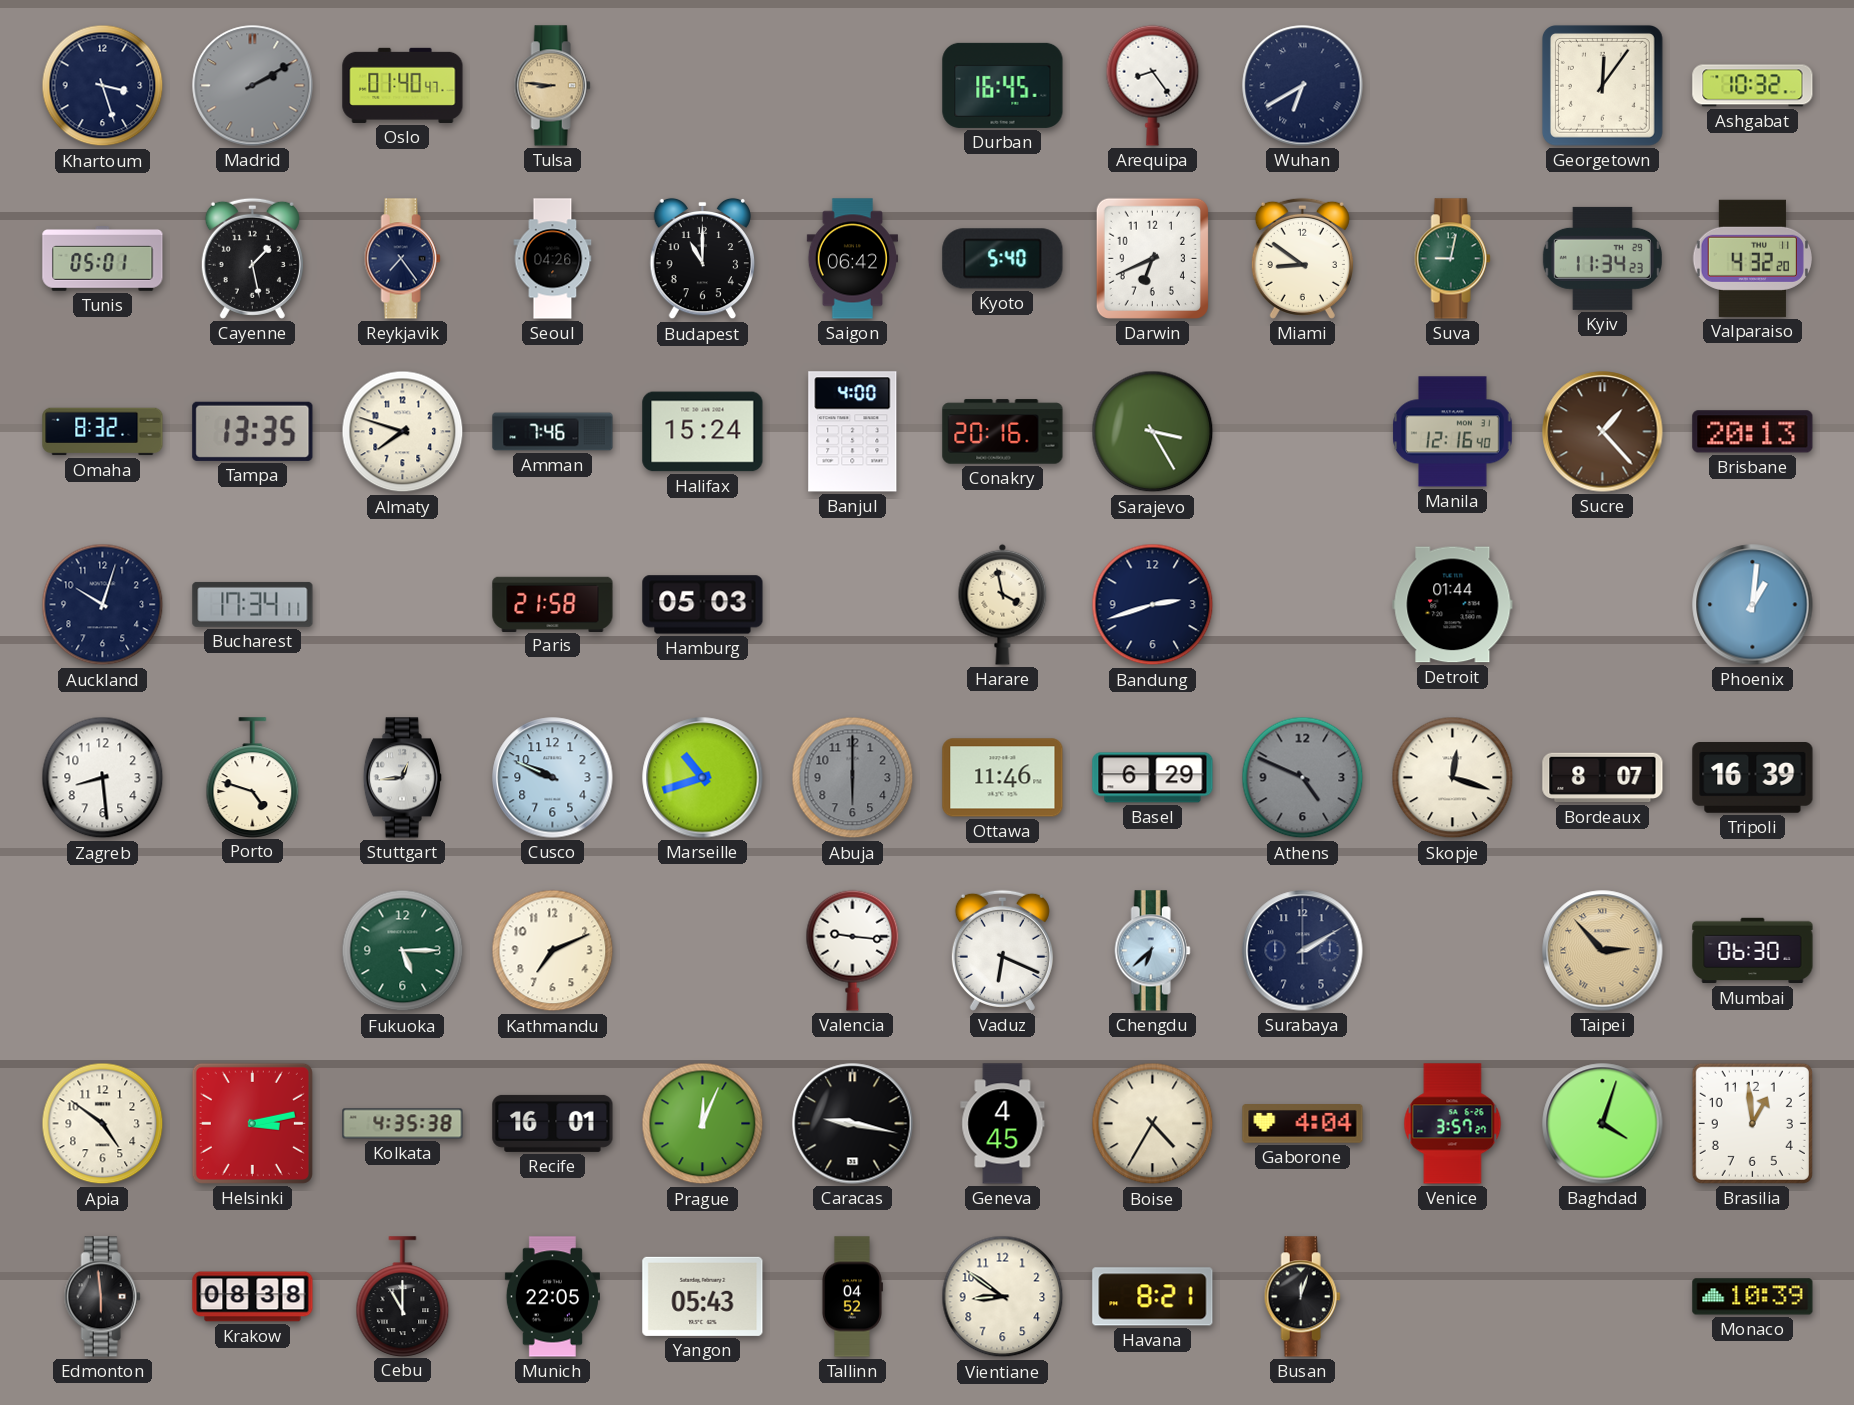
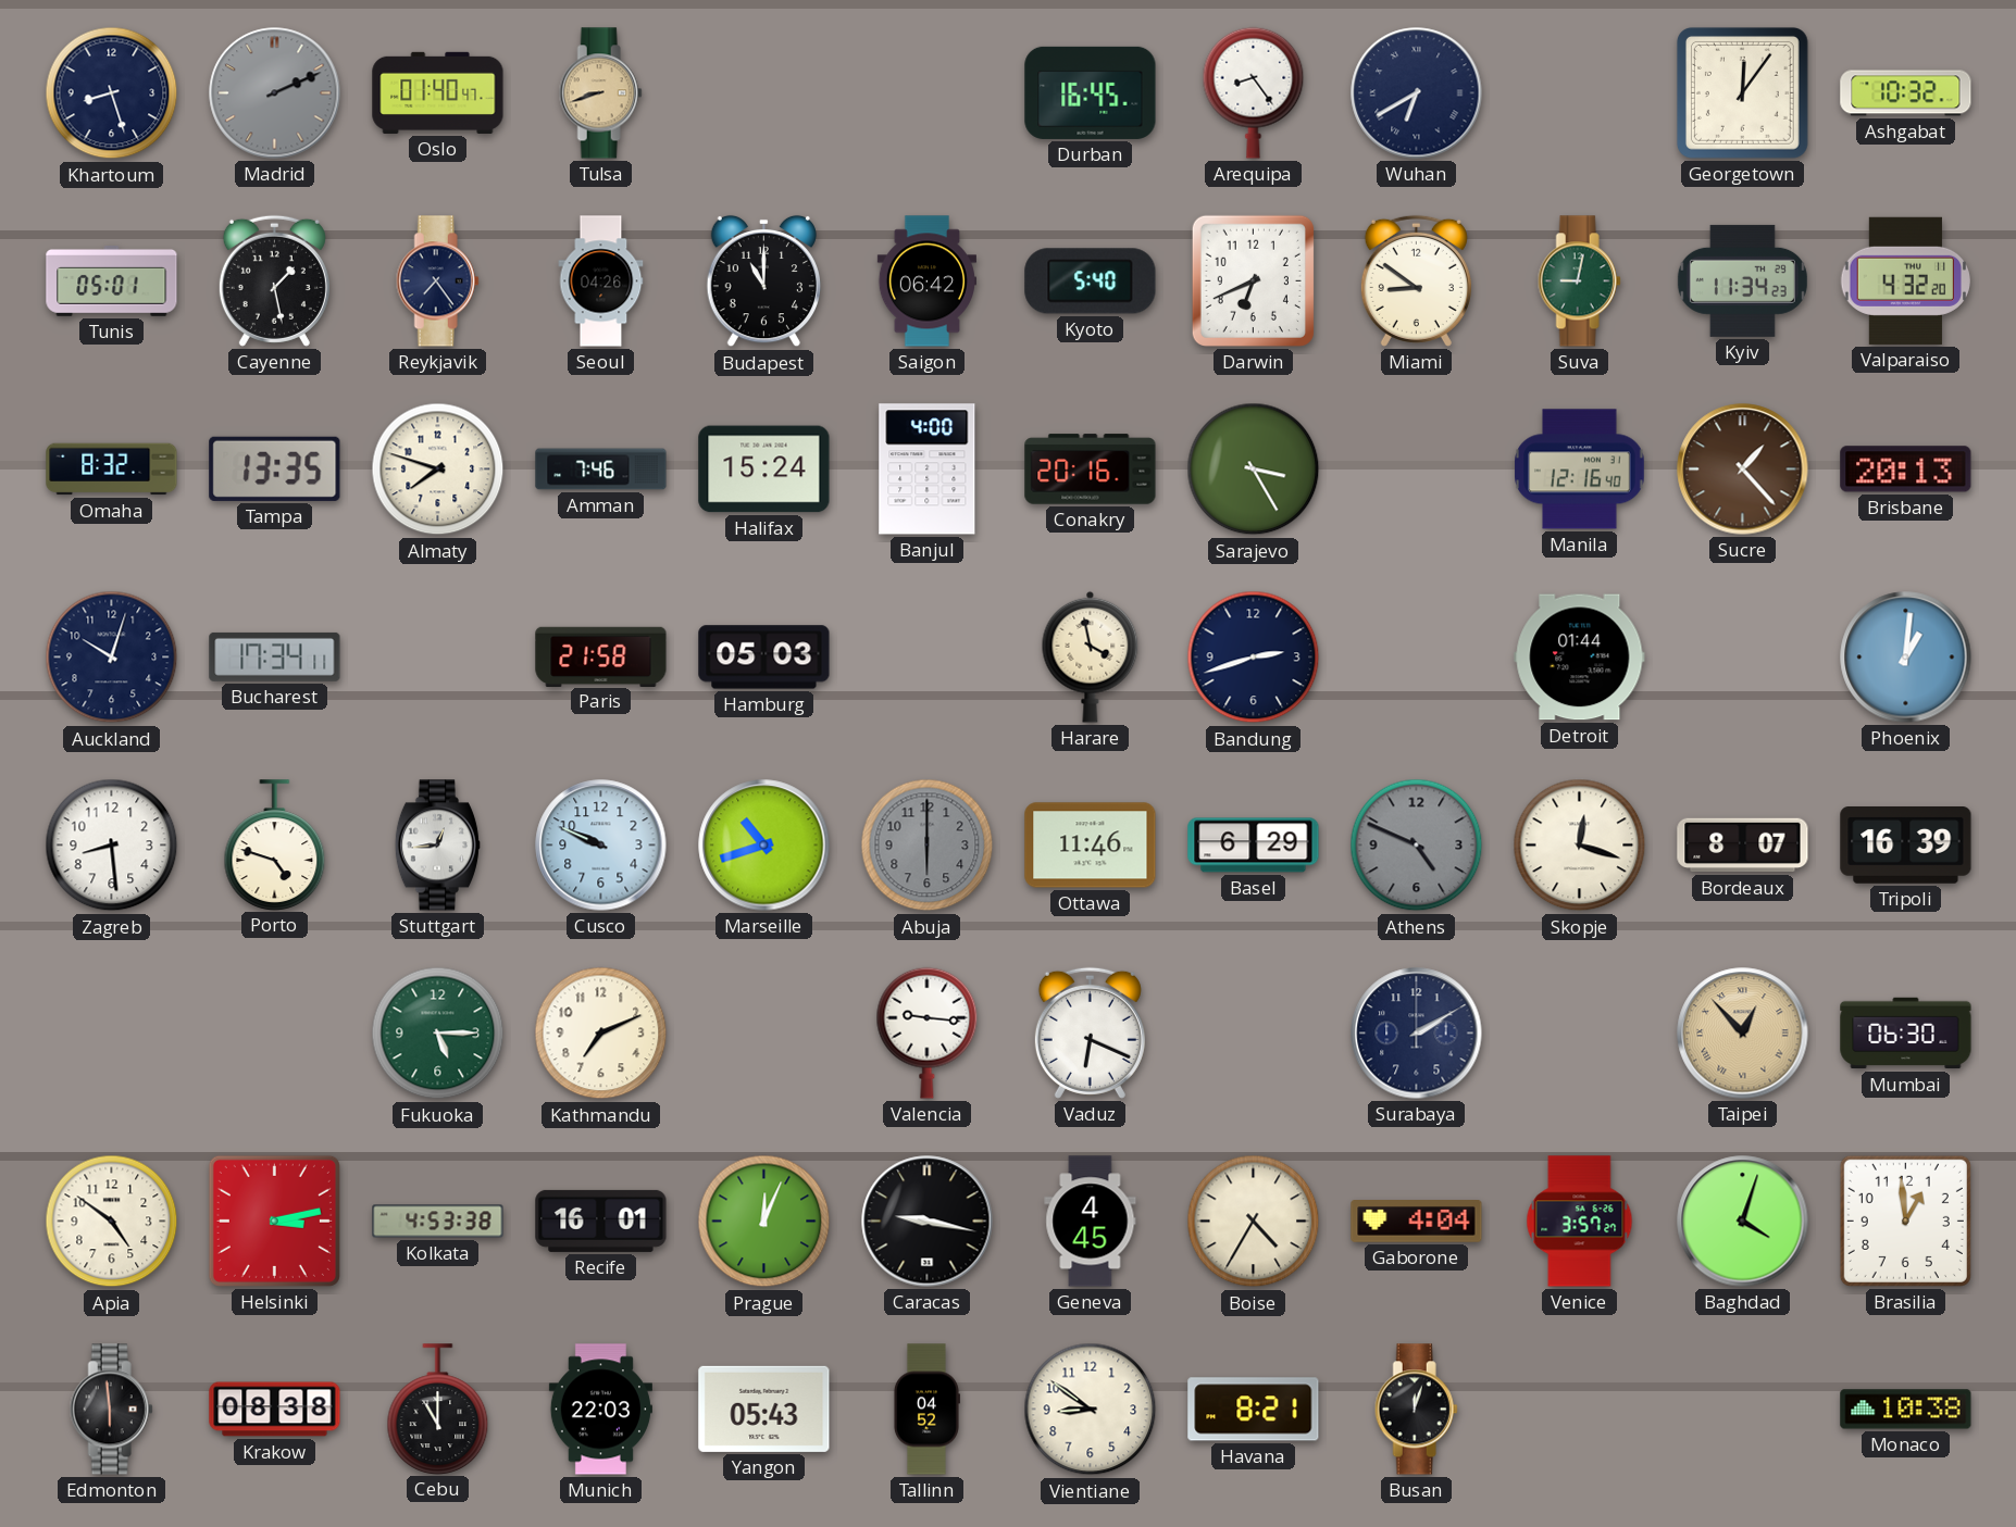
Khartoum: 3:27 -> 8:27
Madrid: 2:10 -> 2:11
Tulsa: 8:46 -> 8:42
Chengdu: 6:38 -> none
Taipei: 2:53 -> 12:53
Kolkata: 4:35 -> 4:53
Munich: 22:05 -> 22:03
Monaco: 10:39 -> 10:38
